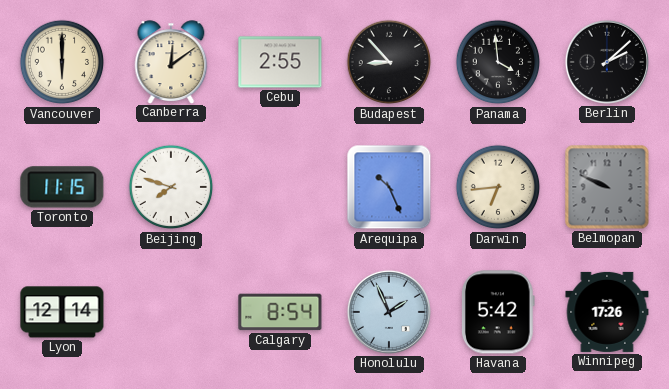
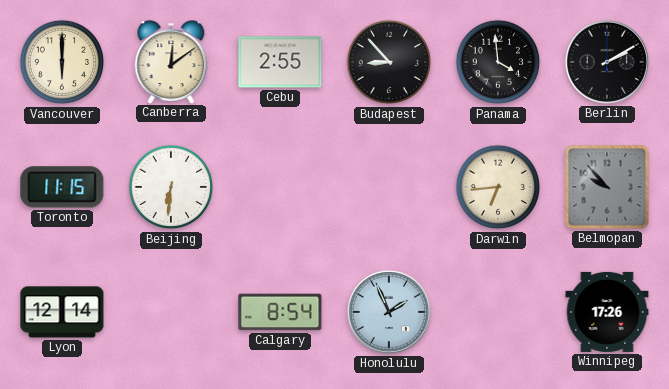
Berlin: 2:08 -> 2:10
Beijing: 7:48 -> 6:31
Arequipa: 10:26 -> none
Belmopan: 9:49 -> 9:53
Havana: 5:42 -> none
